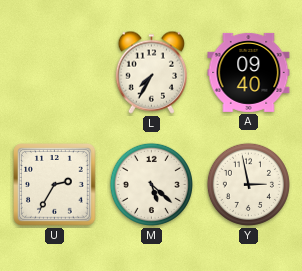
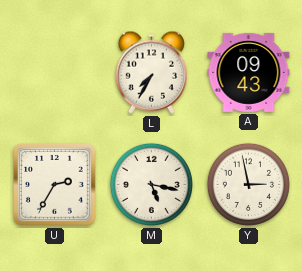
A: 09:40 -> 09:43
M: 5:22 -> 5:17
